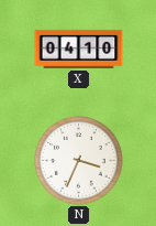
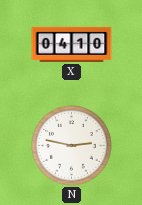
N: 3:34 -> 2:47
